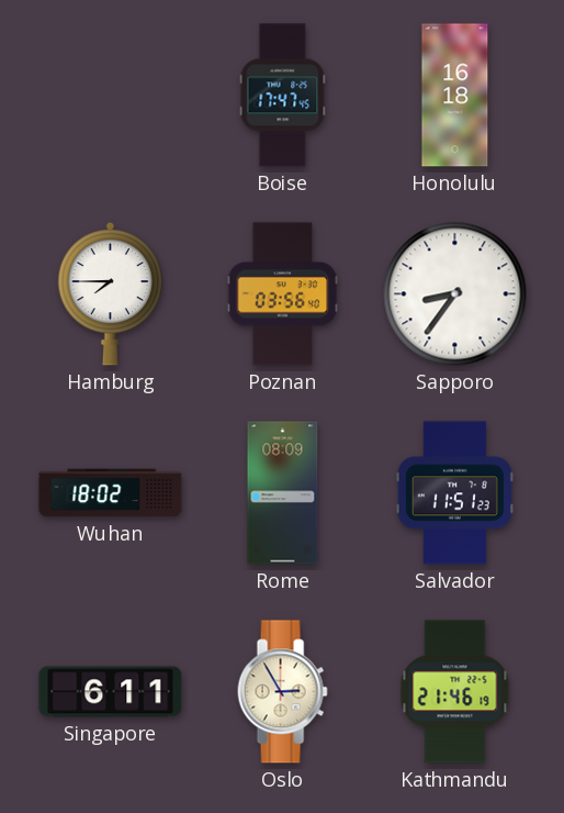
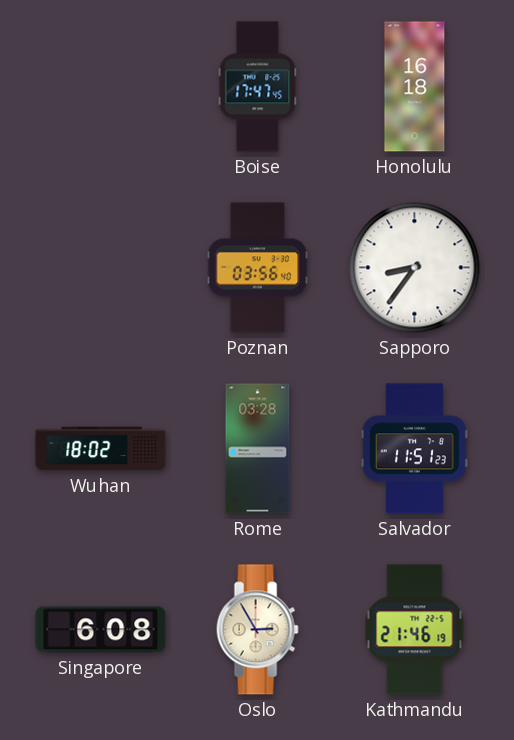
Hamburg: 7:45 -> none
Rome: 08:09 -> 03:28
Singapore: 6:11 -> 6:08
